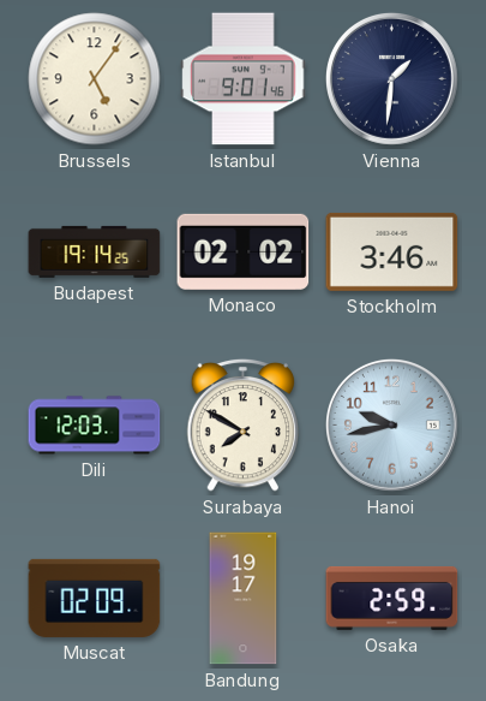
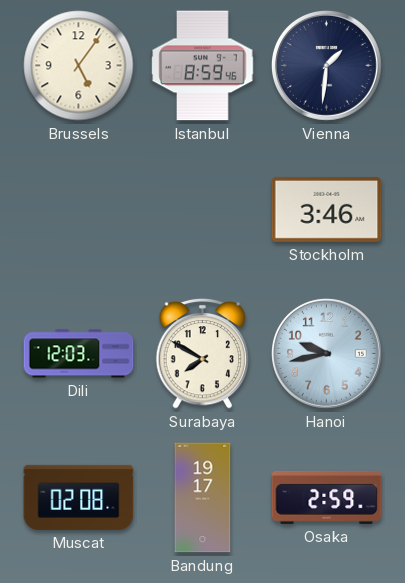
Istanbul: 9:01 -> 8:59
Budapest: 19:14 -> none
Monaco: 02:02 -> none
Muscat: 02:09 -> 02:08
